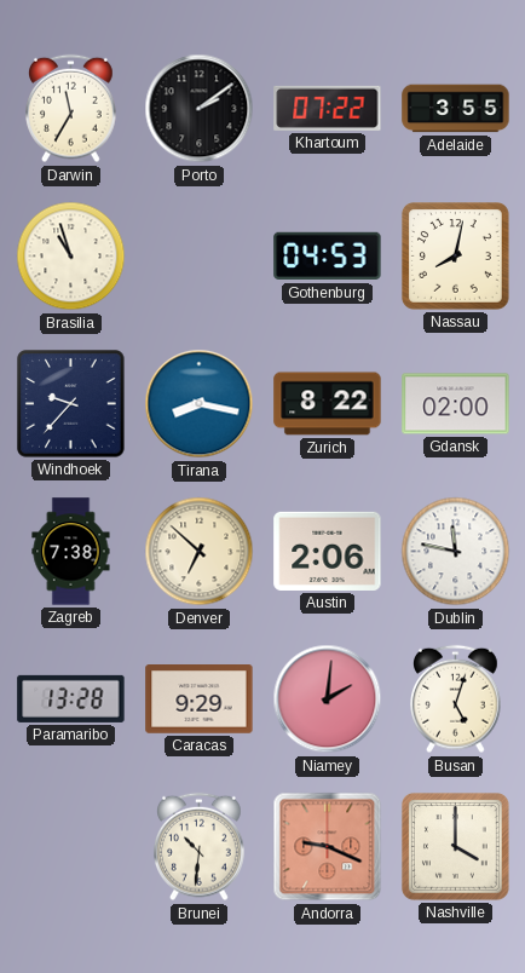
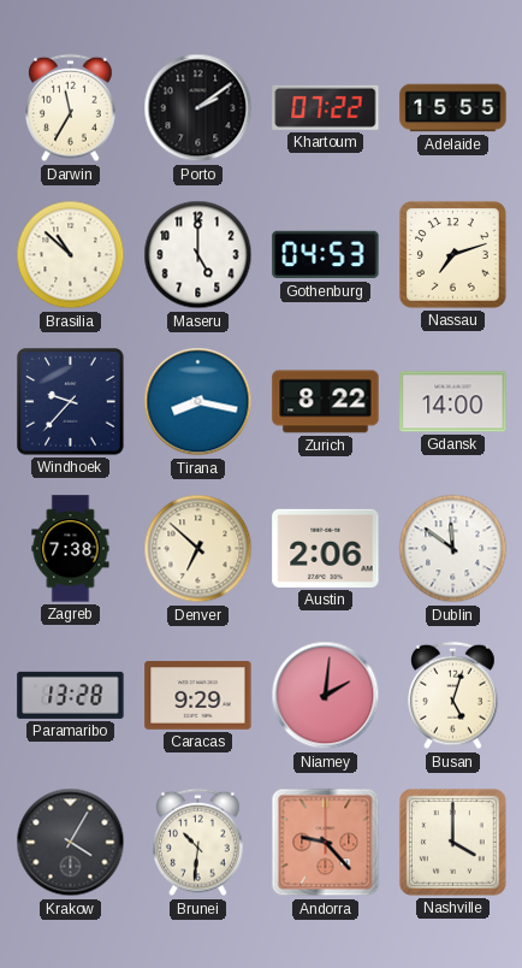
Adelaide: 3:55 -> 15:55
Brasilia: 10:57 -> 10:52
Maseru: none -> 5:00
Nassau: 8:02 -> 7:12
Gdansk: 02:00 -> 14:00
Dublin: 11:47 -> 11:51
Krakow: none -> 4:05
Andorra: 9:19 -> 9:23
